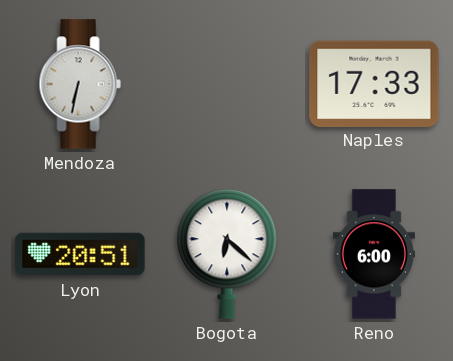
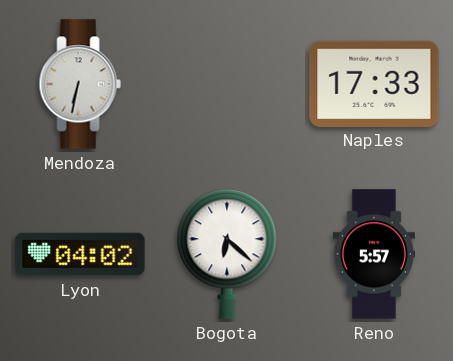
Lyon: 20:51 -> 04:02
Reno: 6:00 -> 5:57
